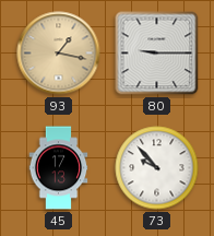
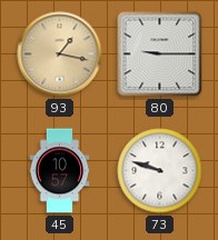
45: 17:13 -> 10:57
73: 9:53 -> 9:48
